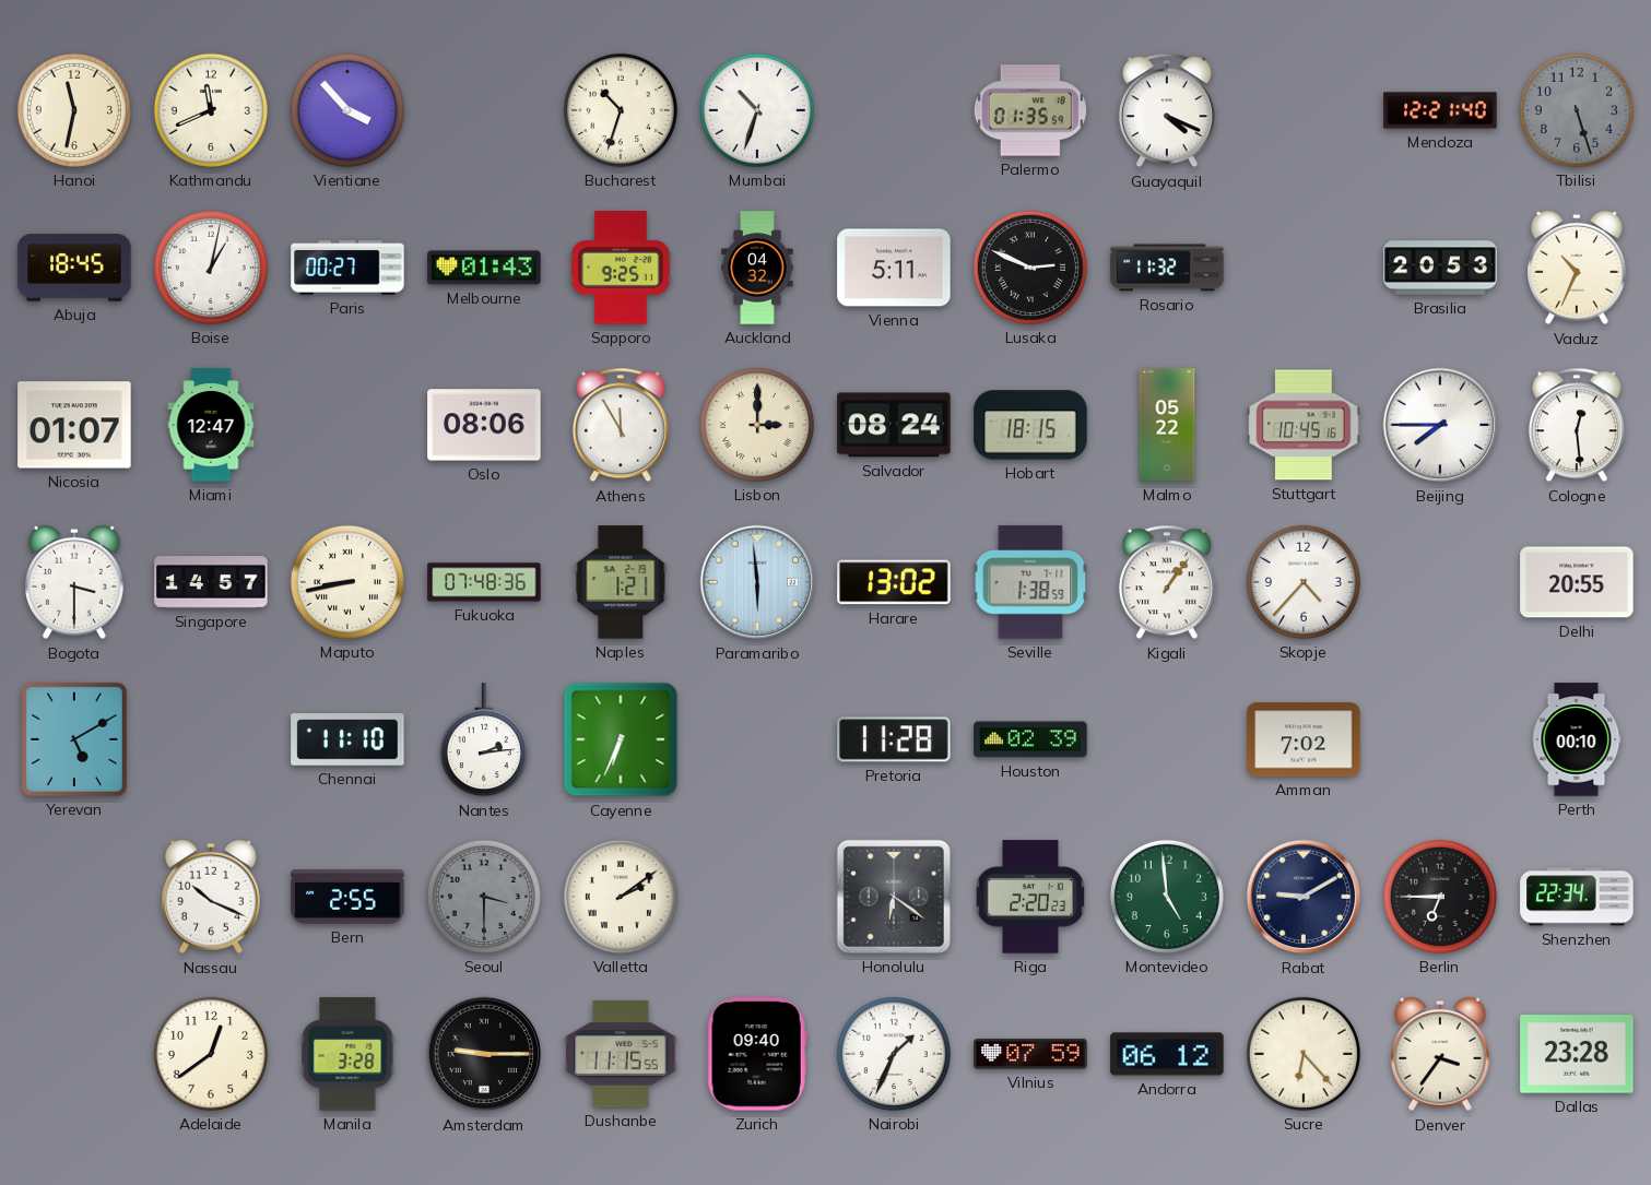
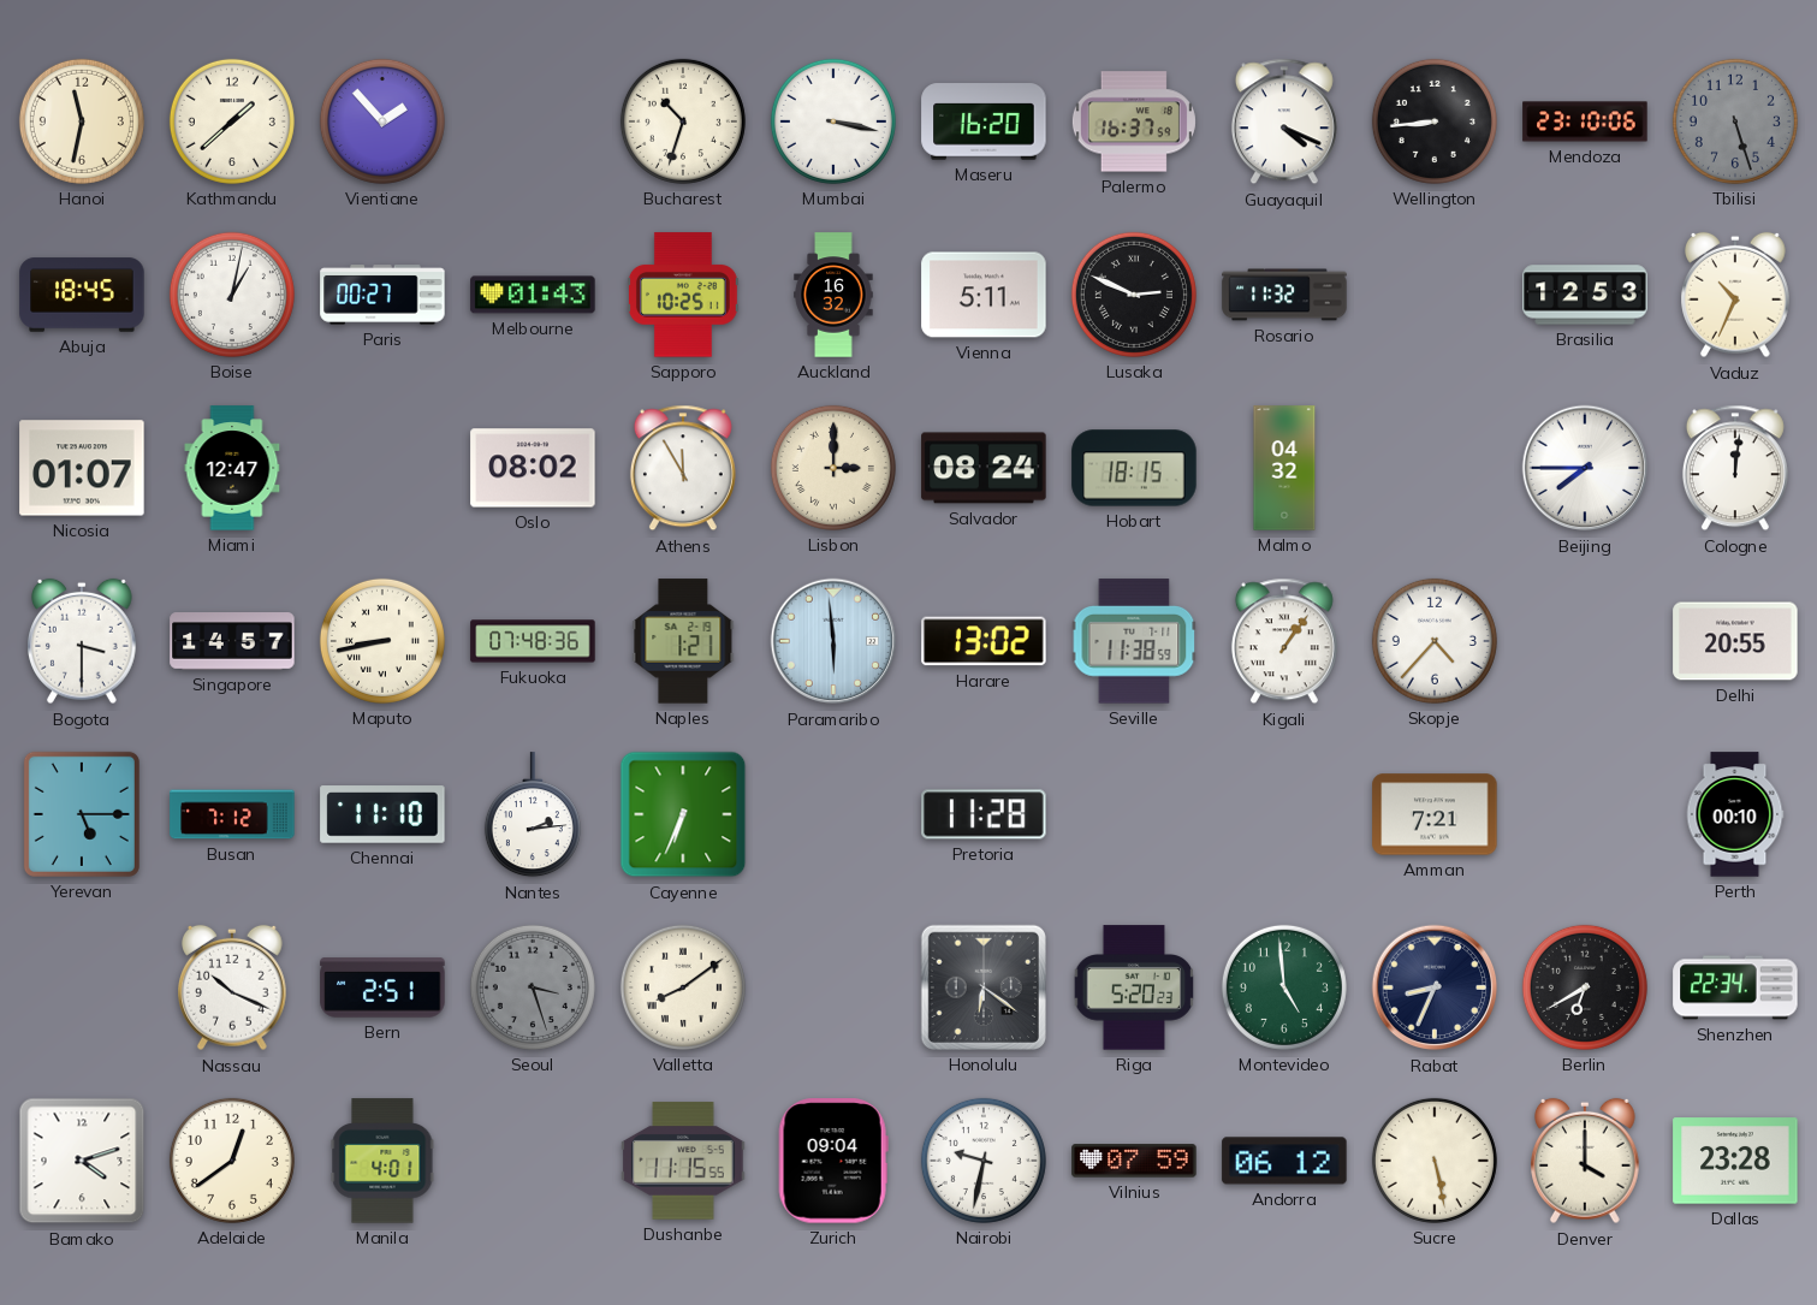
Kathmandu: 11:41 -> 1:38
Vientiane: 3:53 -> 1:53
Mumbai: 10:33 -> 3:17
Maseru: none -> 16:20
Palermo: 01:35 -> 16:37
Wellington: none -> 8:44
Mendoza: 12:21 -> 23:10
Sapporo: 9:25 -> 10:25
Auckland: 04:32 -> 16:32
Brasilia: 20:53 -> 12:53
Oslo: 08:06 -> 08:02
Malmo: 05:22 -> 04:32
Stuttgart: 10:45 -> none
Cologne: 12:29 -> 12:01
Seville: 1:38 -> 11:38
Yerevan: 5:10 -> 5:15
Busan: none -> 7:12
Houston: 02:39 -> none
Amman: 7:02 -> 7:21
Bern: 2:55 -> 2:51
Seoul: 3:30 -> 3:27
Valletta: 2:09 -> 8:09
Riga: 2:20 -> 5:20
Rabat: 9:10 -> 8:34
Berlin: 6:45 -> 6:40
Bamako: none -> 4:12
Manila: 3:28 -> 4:01
Amsterdam: 9:15 -> none
Zurich: 09:40 -> 09:04
Nairobi: 1:34 -> 9:32
Sucre: 6:23 -> 5:28
Denver: 3:36 -> 4:00
